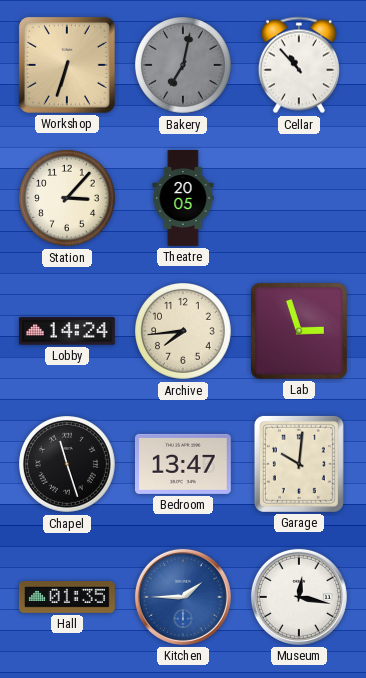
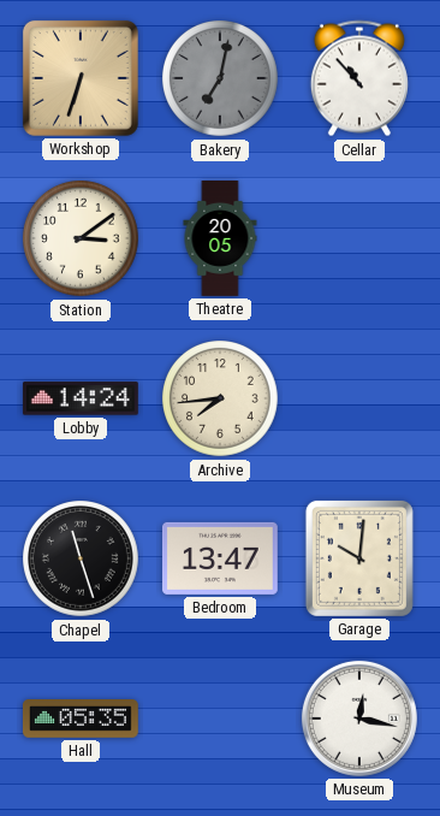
Station: 3:07 -> 3:09
Lab: 2:57 -> none
Hall: 01:35 -> 05:35
Kitchen: 1:45 -> none
